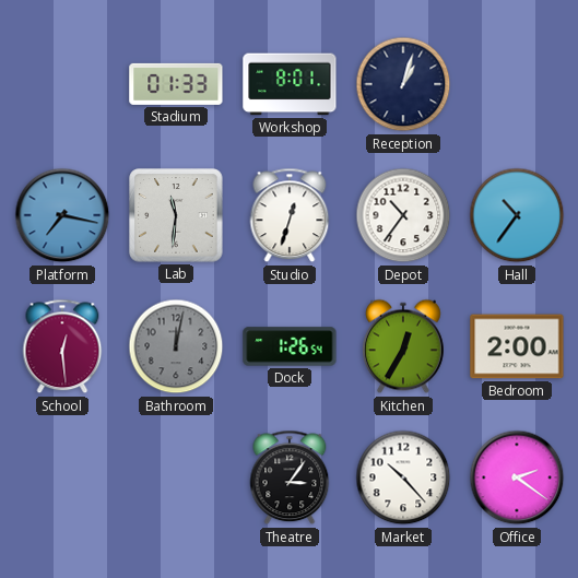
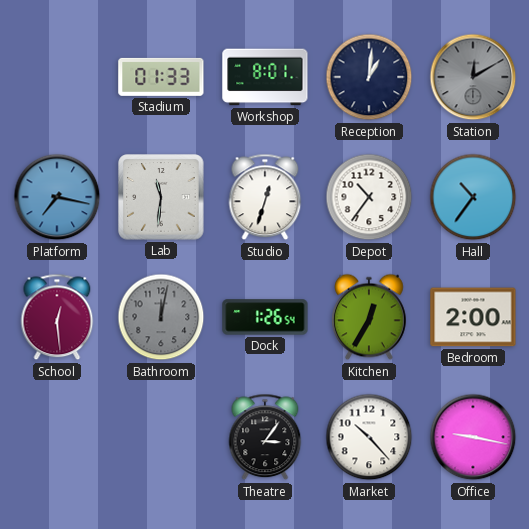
Reception: 1:03 -> 1:01
Station: none -> 12:10
Office: 2:21 -> 9:17
